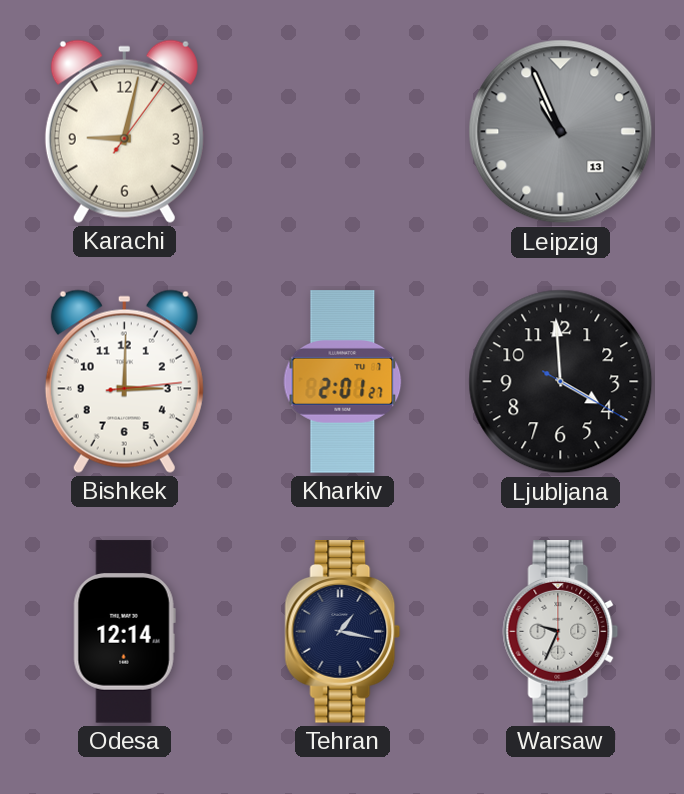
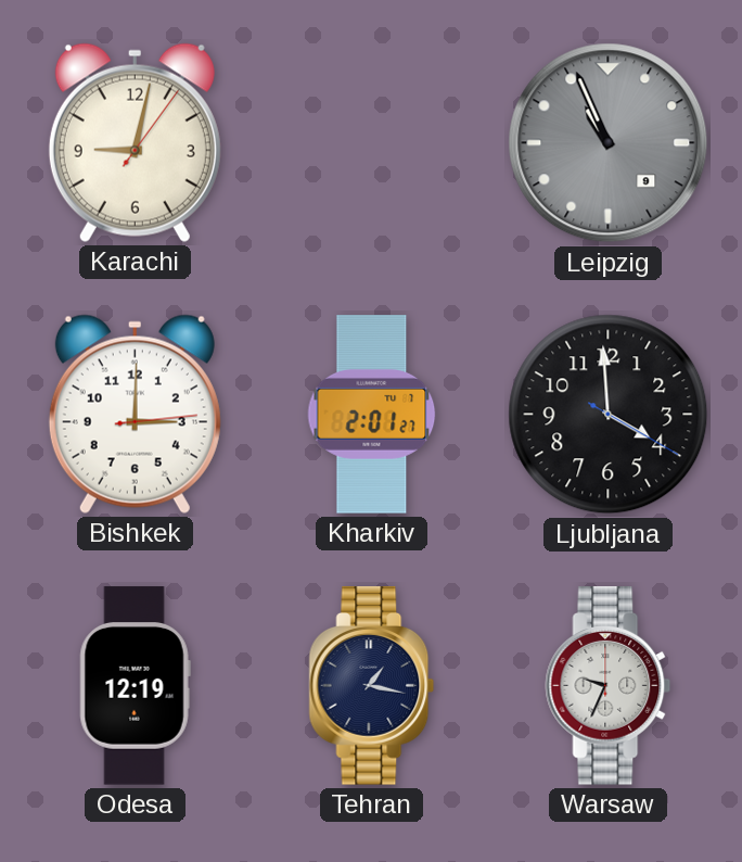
Leipzig date: 13 -> 9
Odesa: 12:14 -> 12:19
